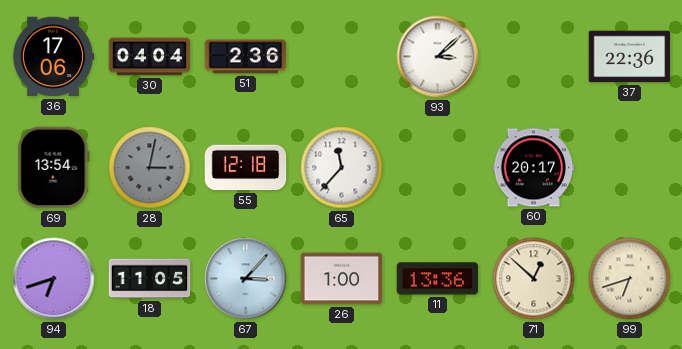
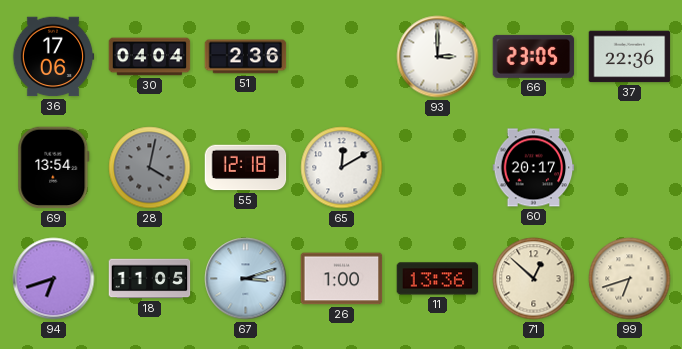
93: 3:08 -> 3:00
66: none -> 23:05
28: 3:02 -> 4:02
65: 11:37 -> 12:10
67: 3:07 -> 3:12
